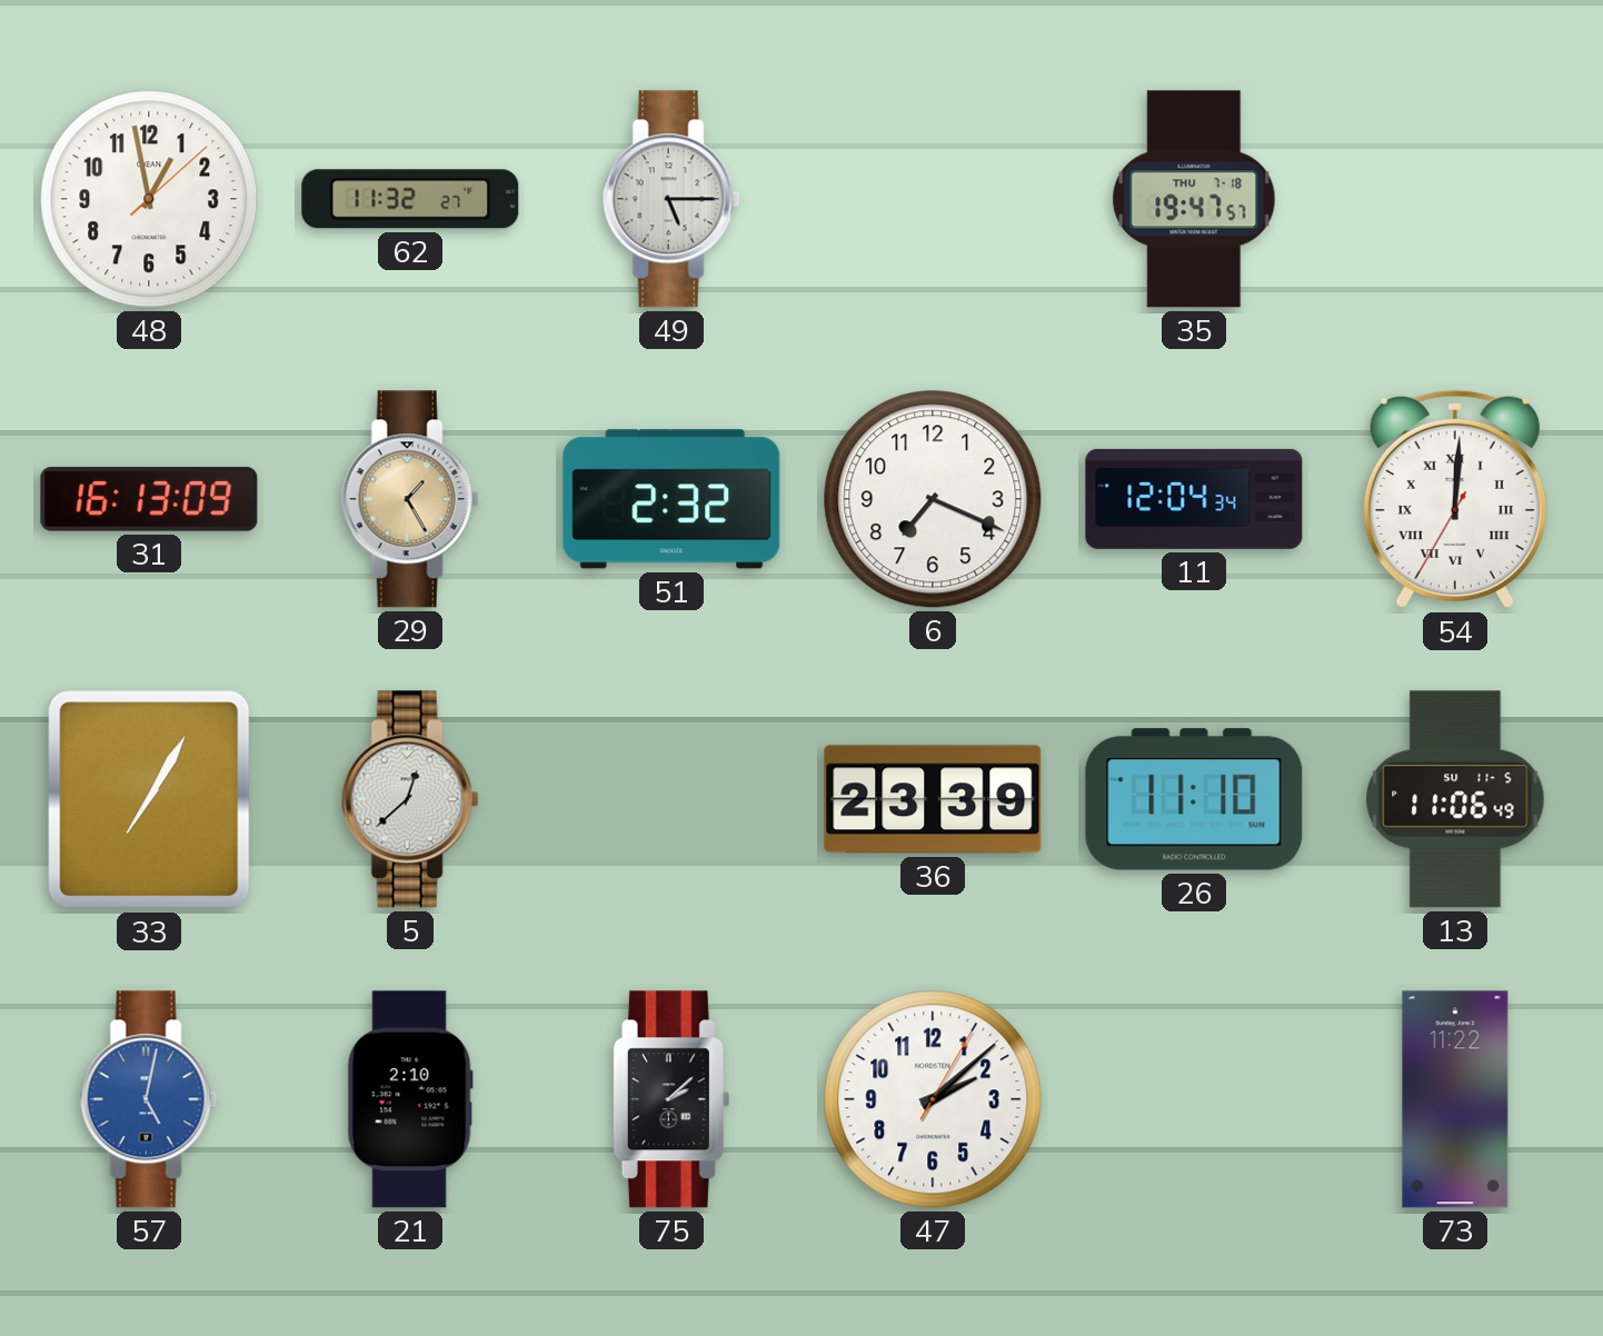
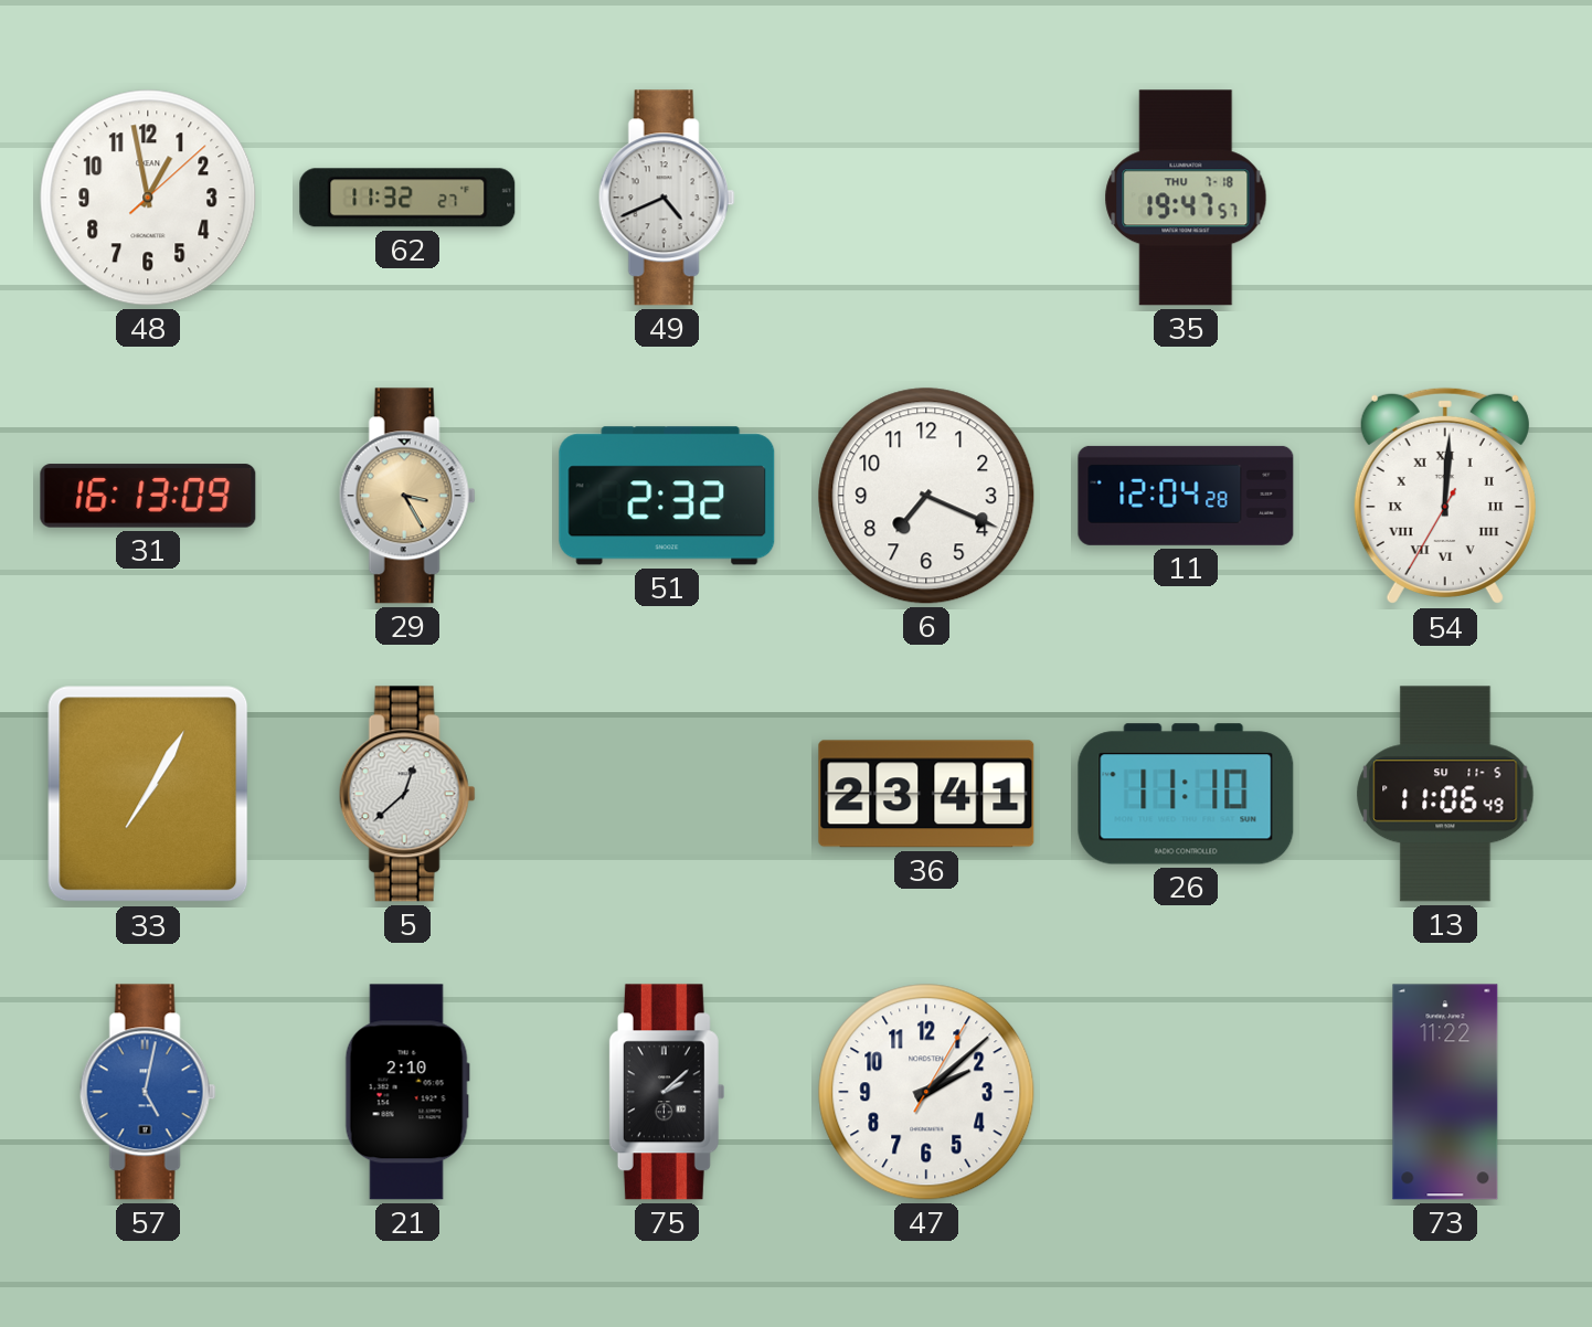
49: 5:15 -> 4:41
29: 1:25 -> 3:25
11: 12:04:34 -> 12:04:28
36: 23:39 -> 23:41
